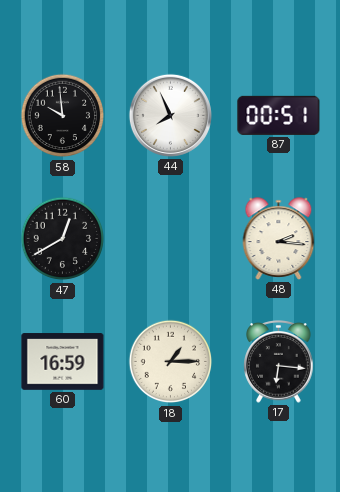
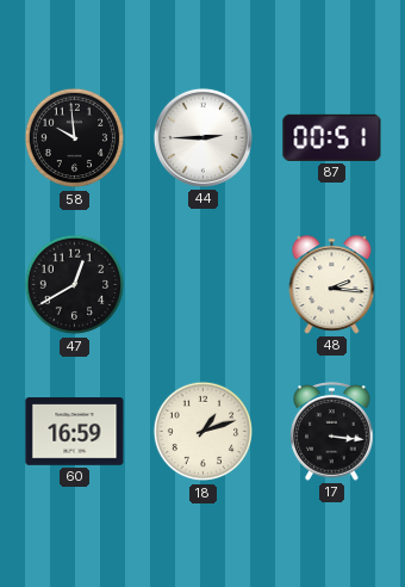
44: 7:56 -> 2:45
18: 1:15 -> 1:12
17: 6:16 -> 3:16
